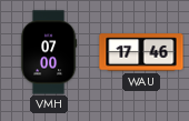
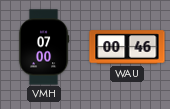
WAU: 17:46 -> 00:46
